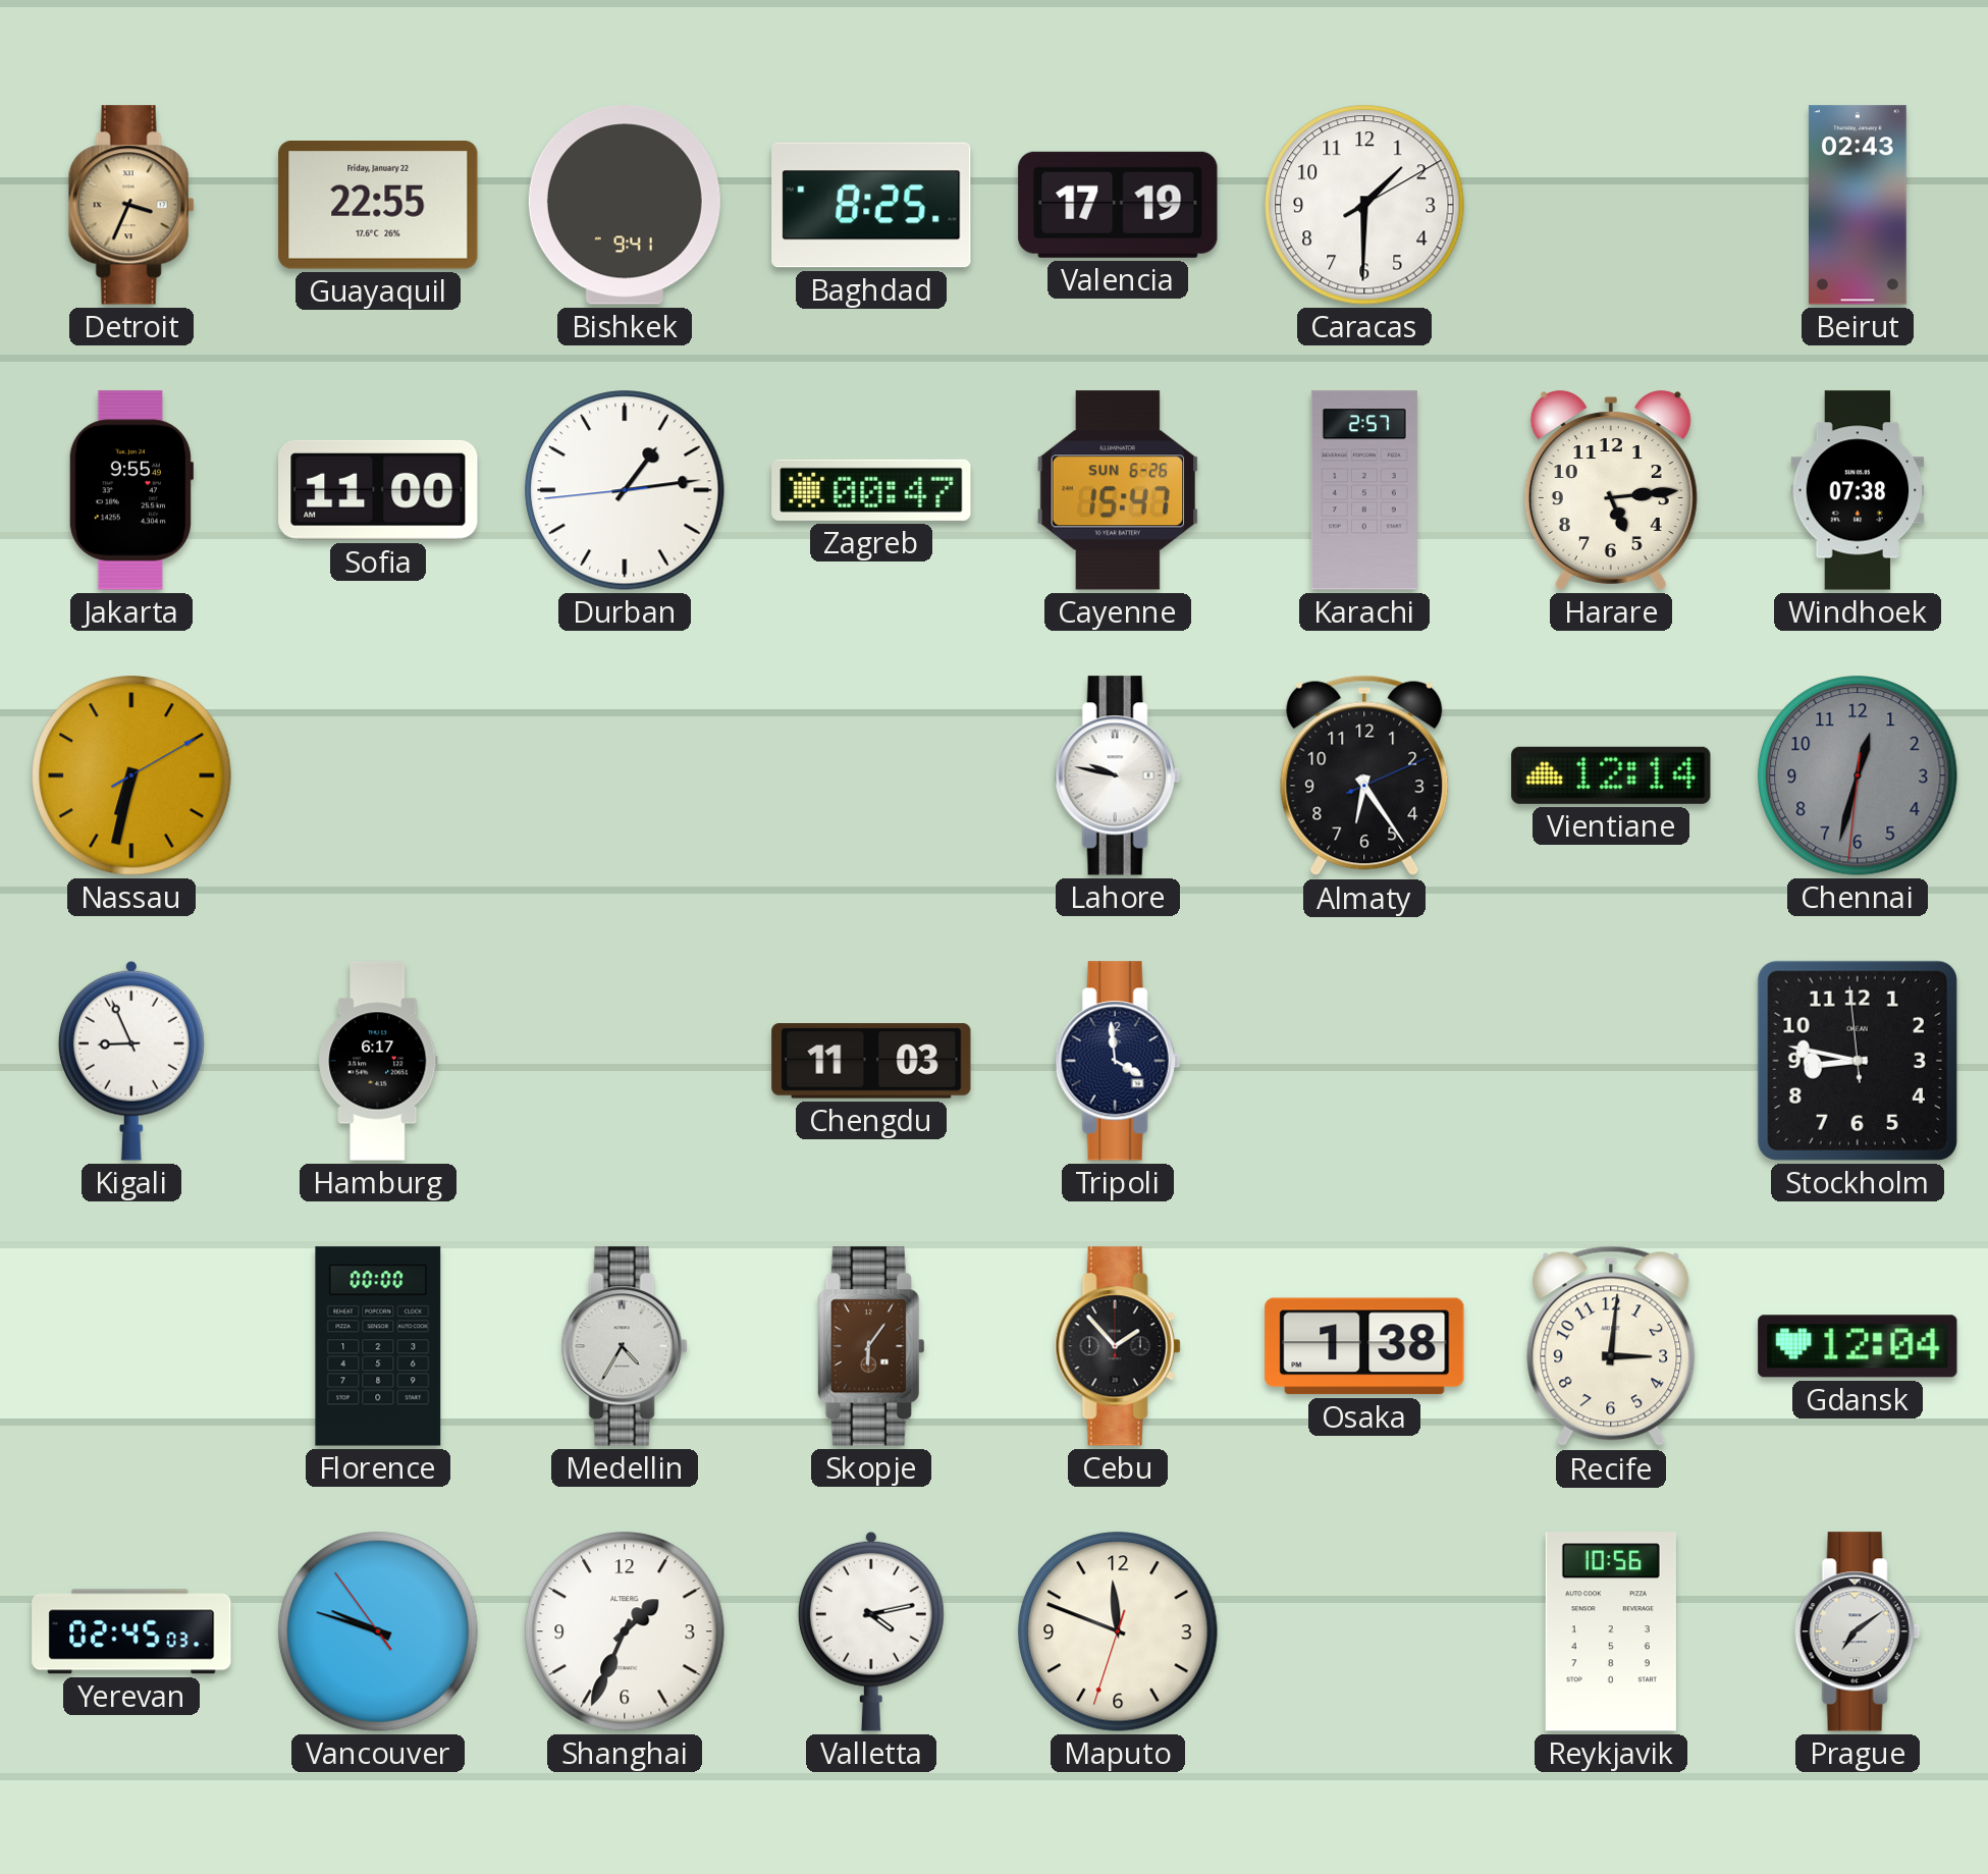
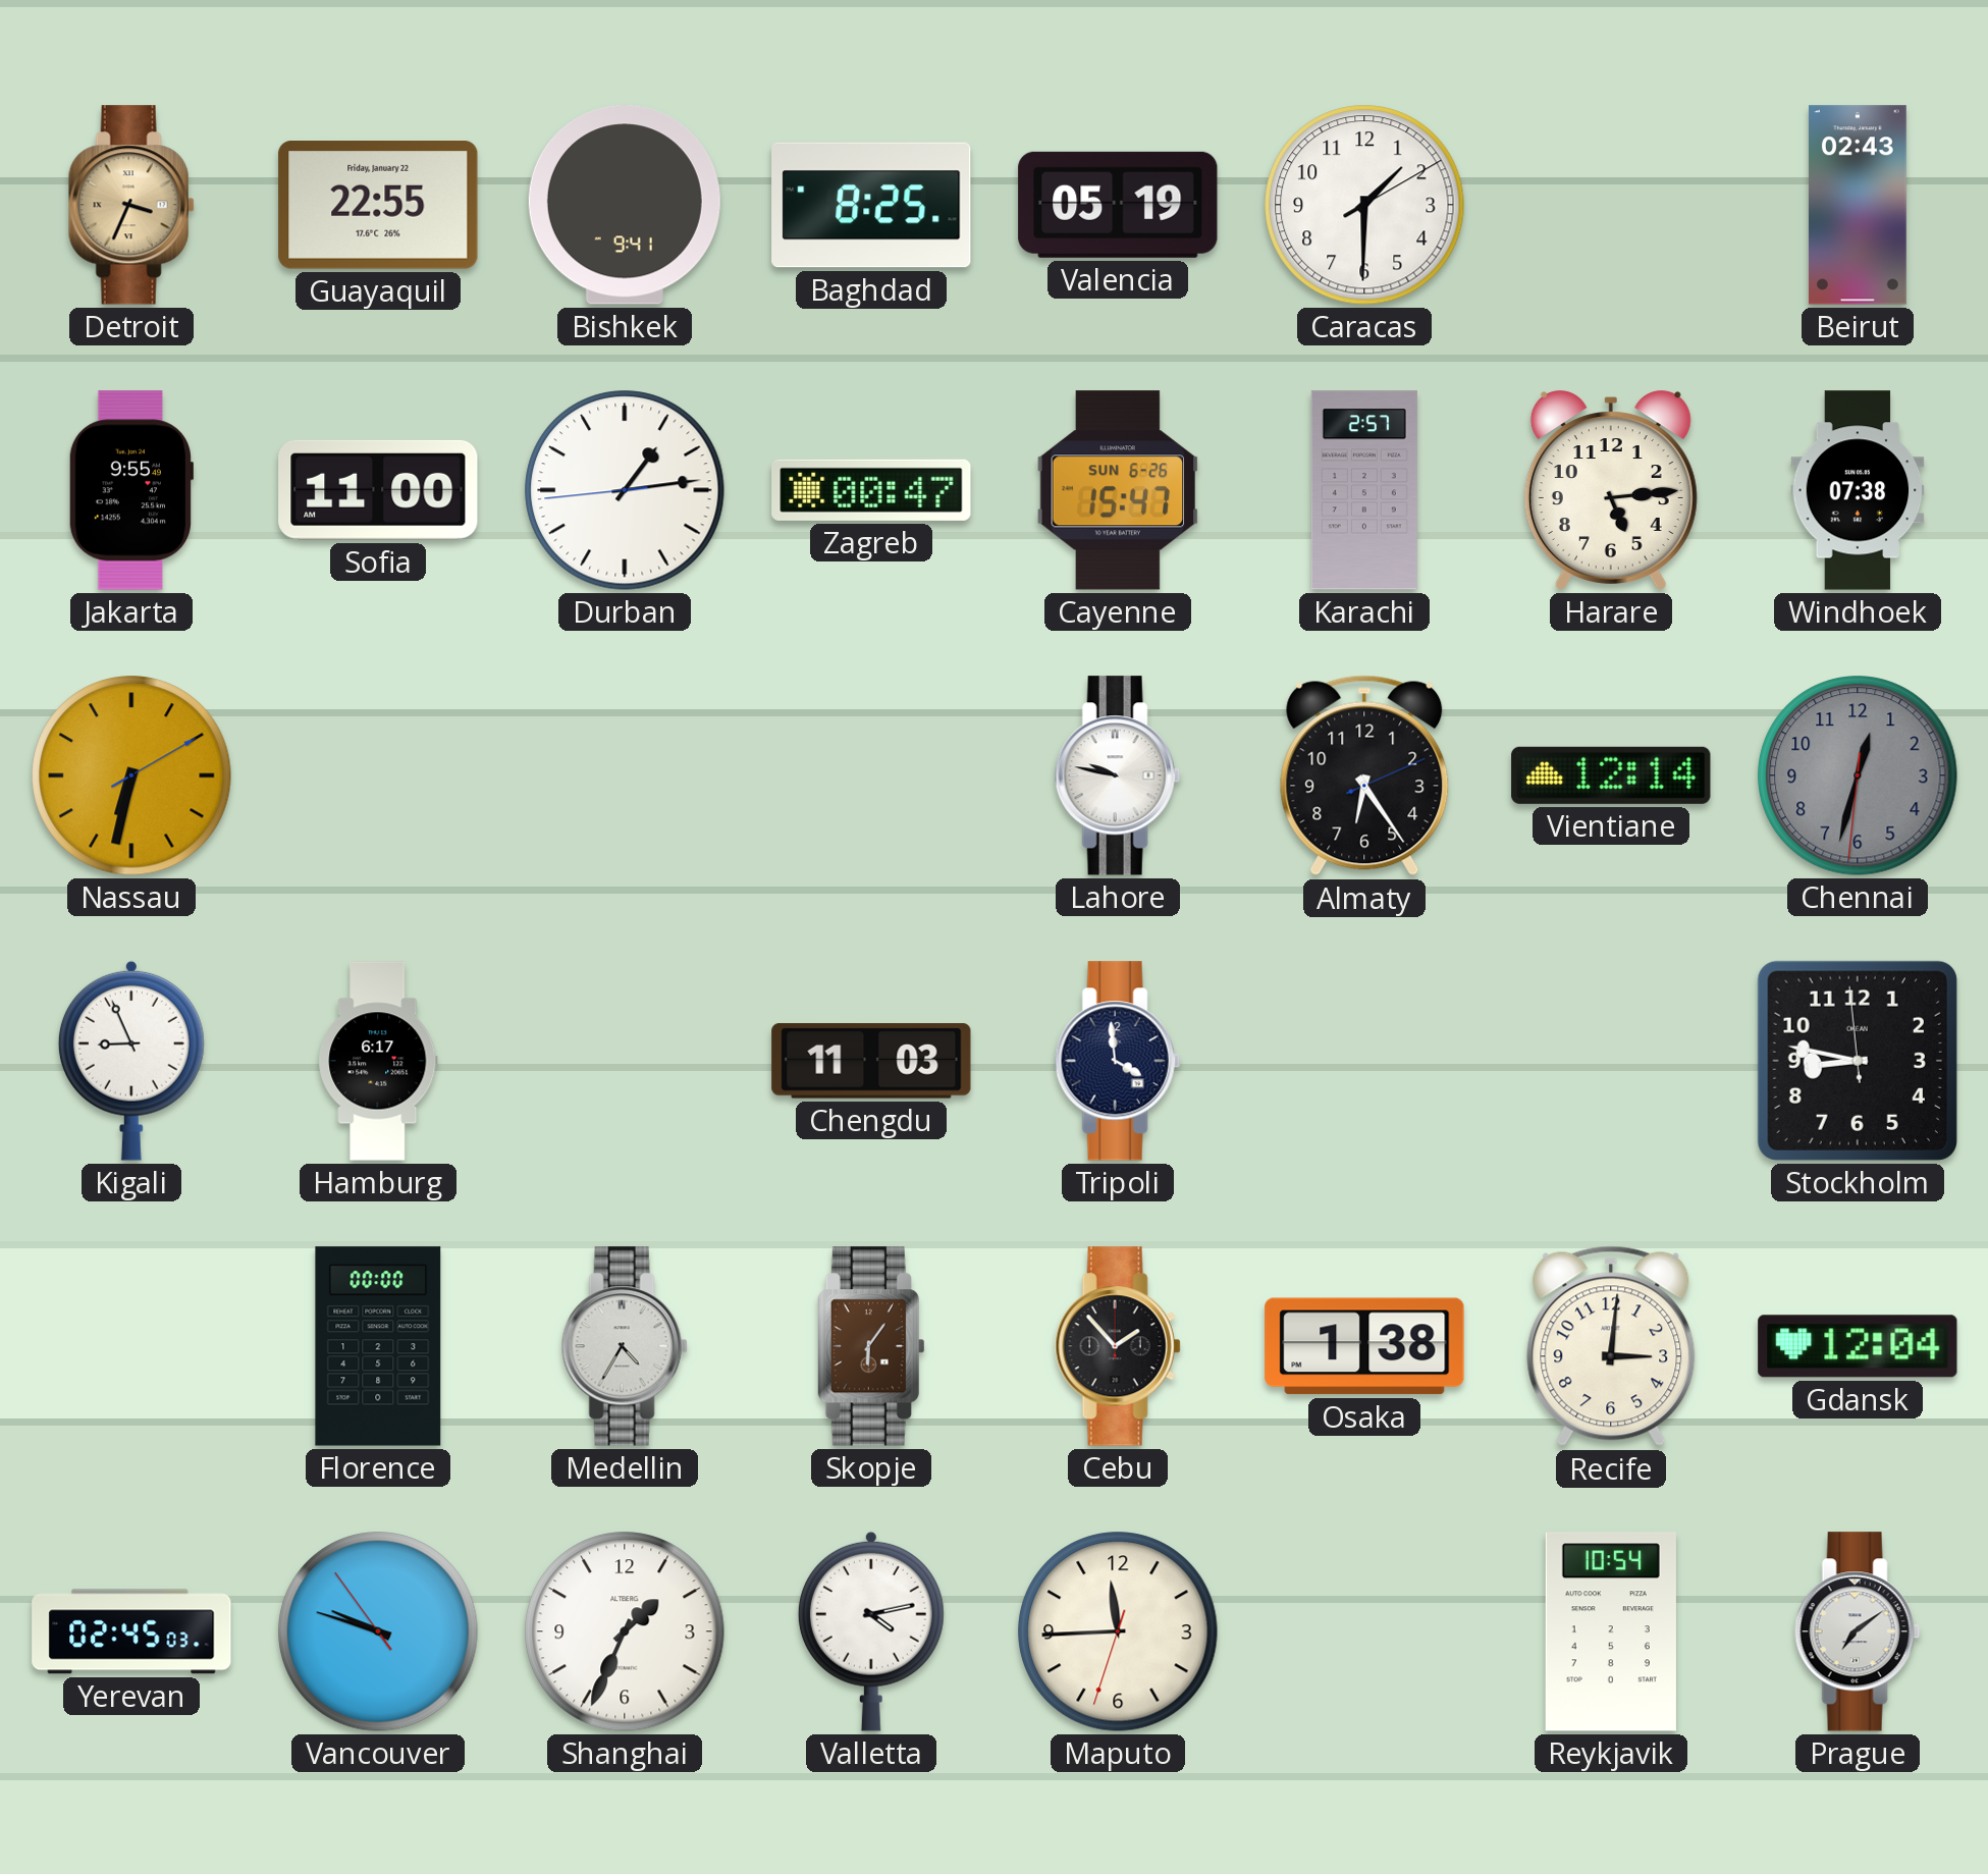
Valencia: 17:19 -> 05:19
Maputo: 11:48 -> 11:44
Reykjavik: 10:56 -> 10:54
